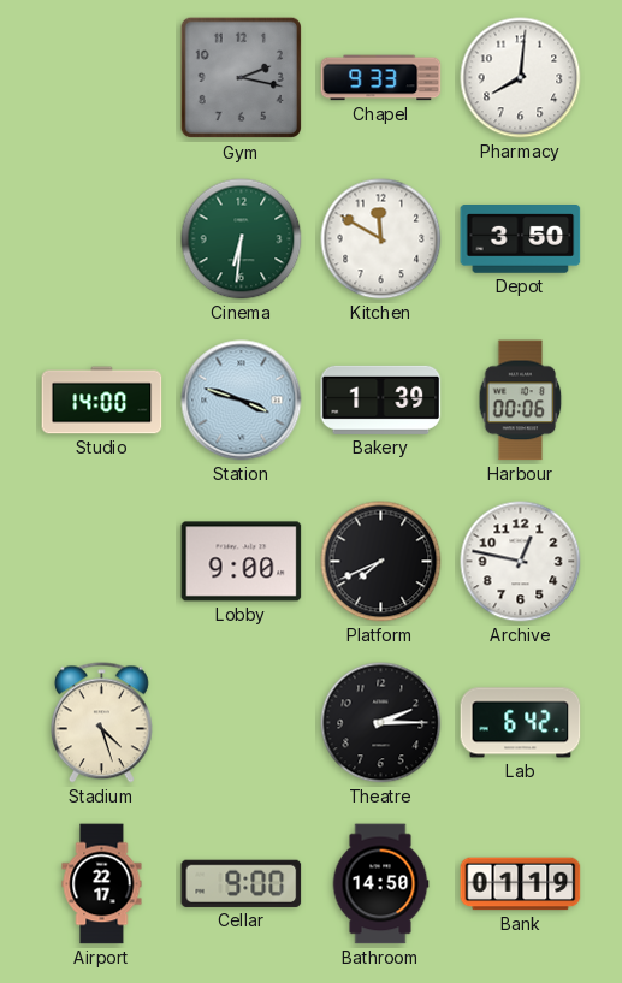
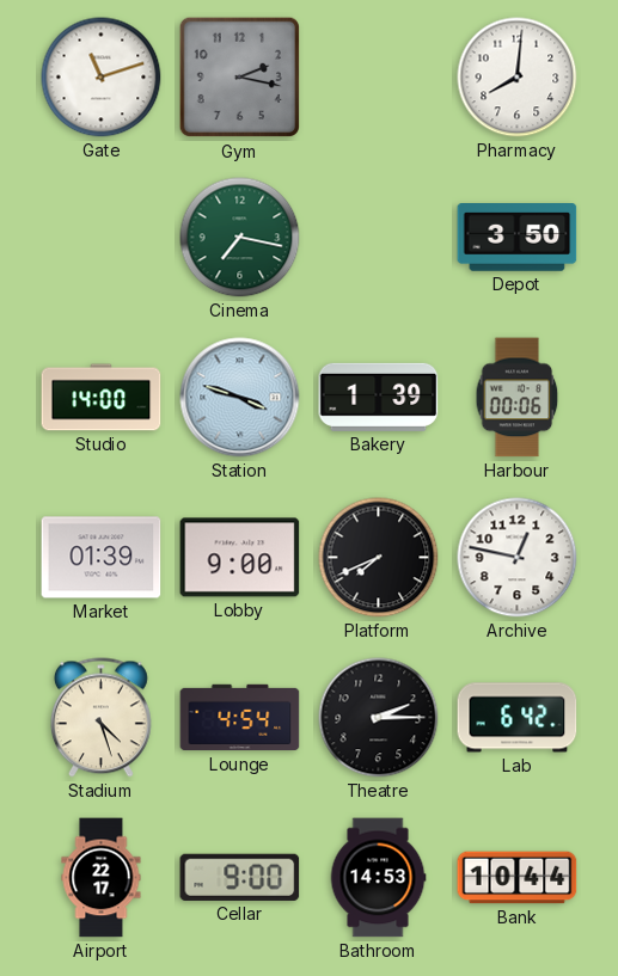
Gate: none -> 11:12
Chapel: 9:33 -> none
Cinema: 6:31 -> 7:17
Kitchen: 11:50 -> none
Market: none -> 01:39
Lounge: none -> 4:54
Bathroom: 14:50 -> 14:53
Bank: 01:19 -> 10:44
